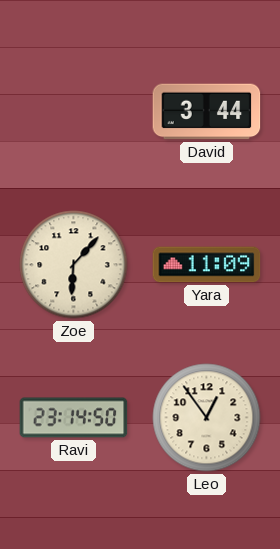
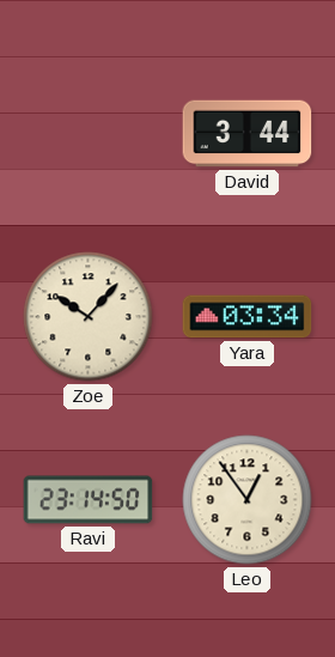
Zoe: 6:07 -> 10:07
Yara: 11:09 -> 03:34
